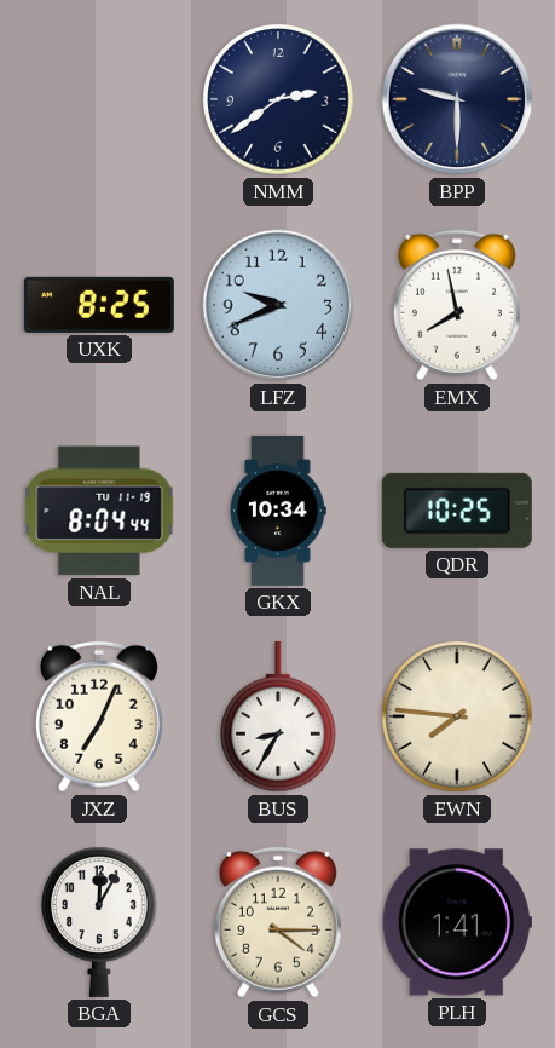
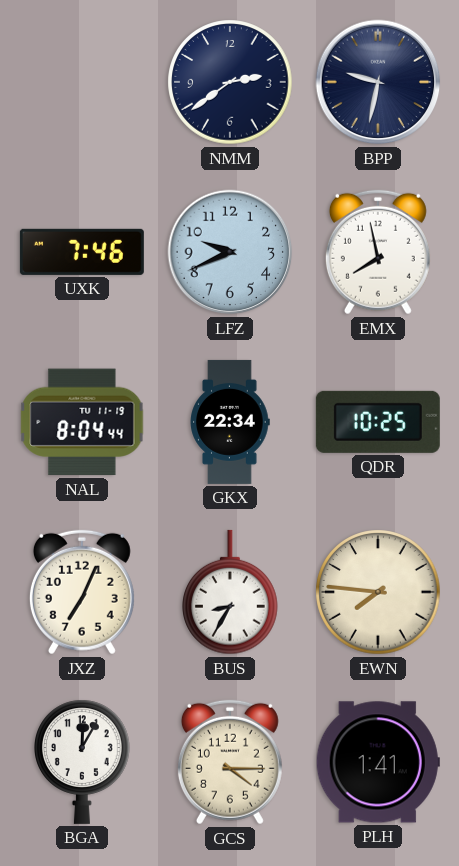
BPP: 9:30 -> 9:32
UXK: 8:25 -> 7:46
GKX: 10:34 -> 22:34
